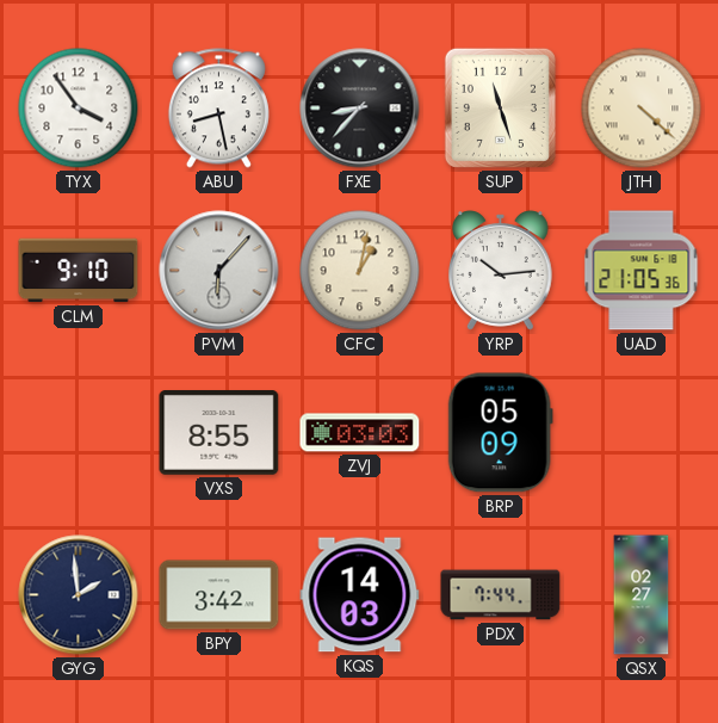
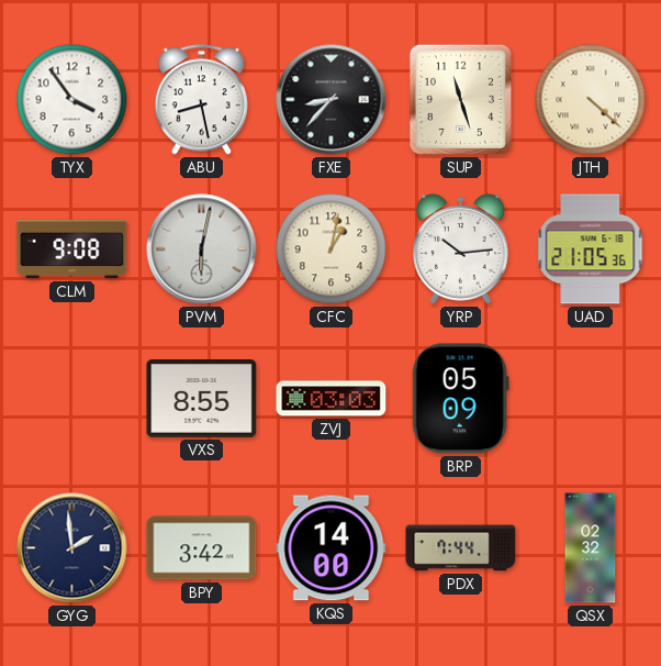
CLM: 9:10 -> 9:08
PVM: 6:07 -> 6:02
KQS: 14:03 -> 14:00
QSX: 02:27 -> 02:32
